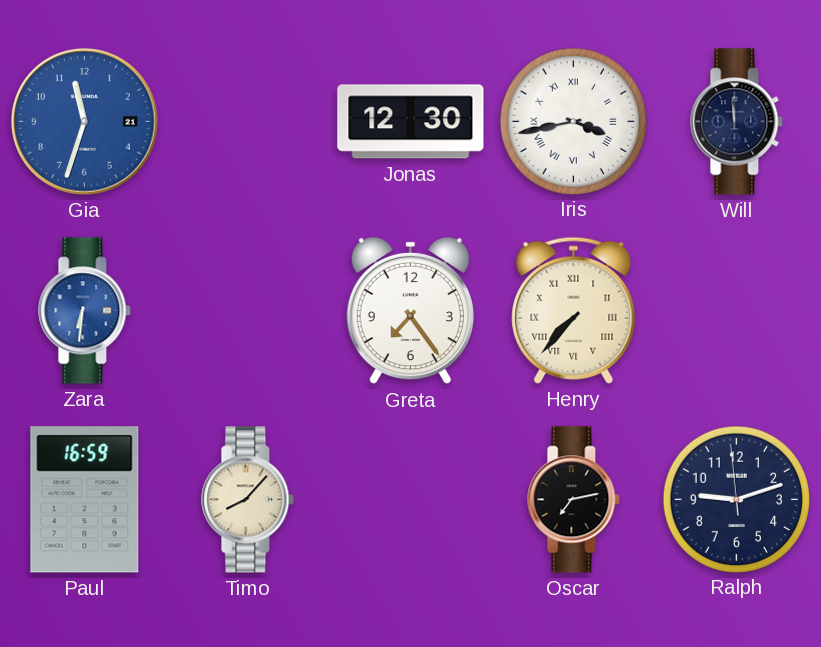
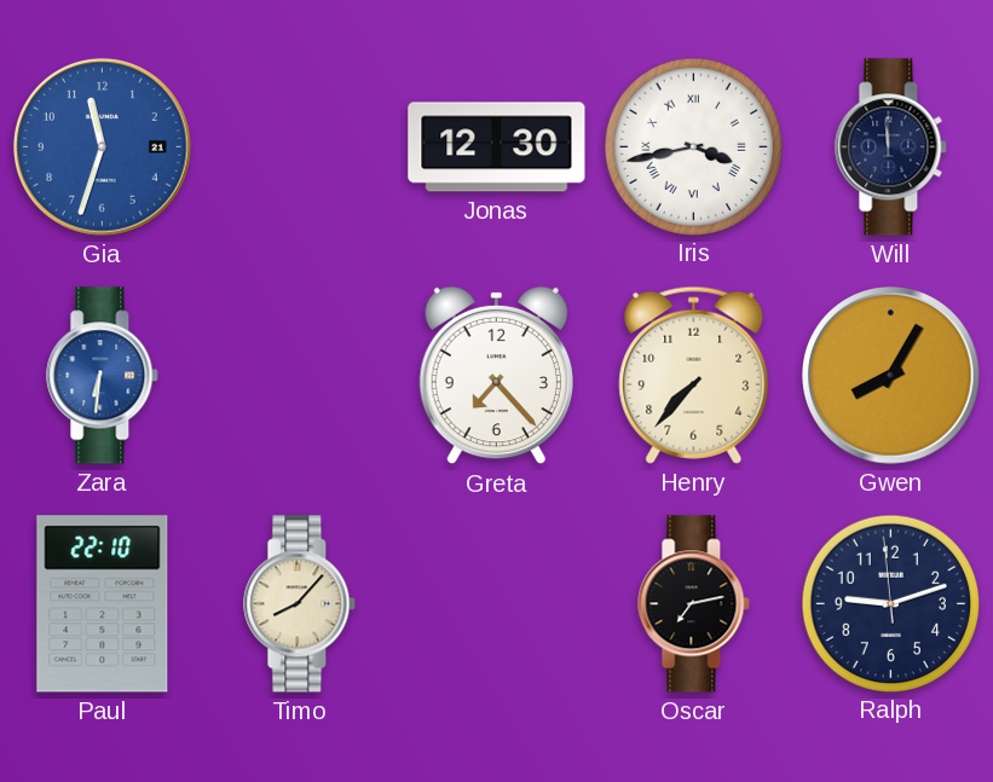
Greta: 7:24 -> 7:23
Henry numerals: Roman -> Arabic
Gwen: none -> 8:05
Paul: 16:59 -> 22:10
